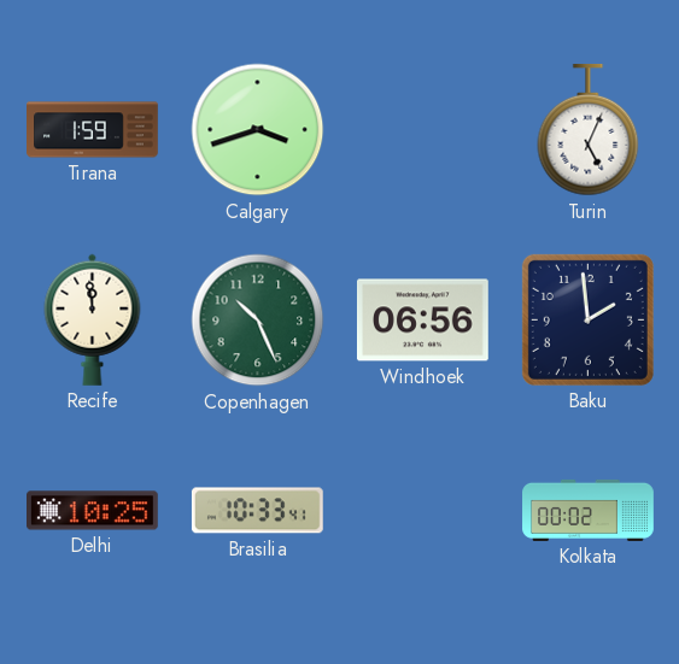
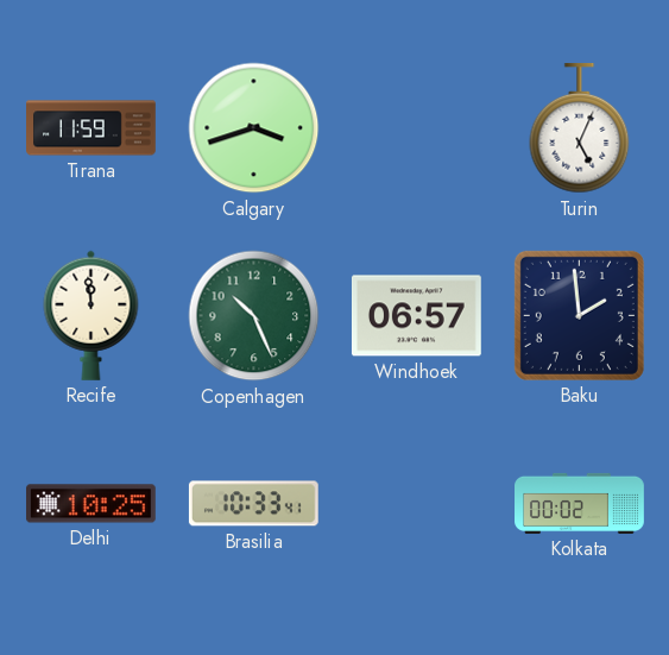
Tirana: 1:59 -> 11:59
Windhoek: 06:56 -> 06:57
